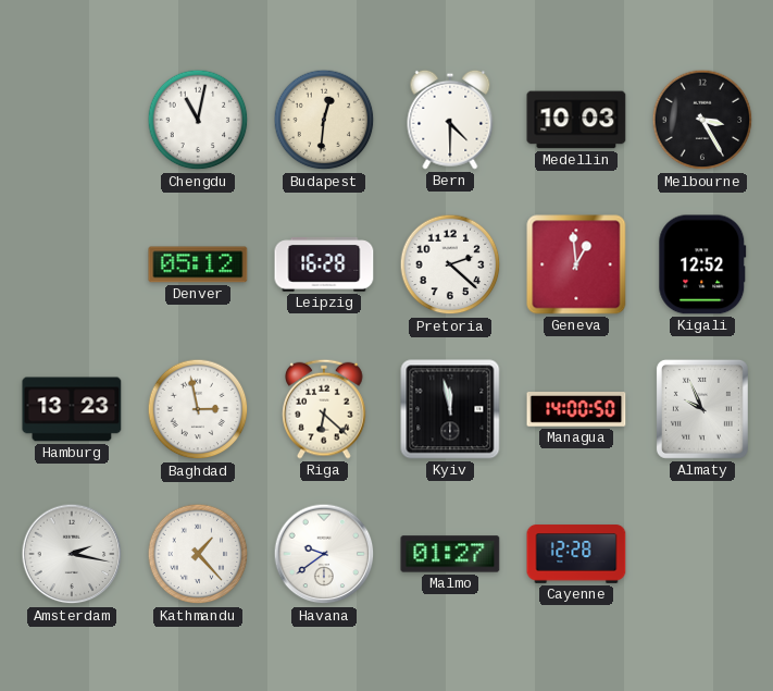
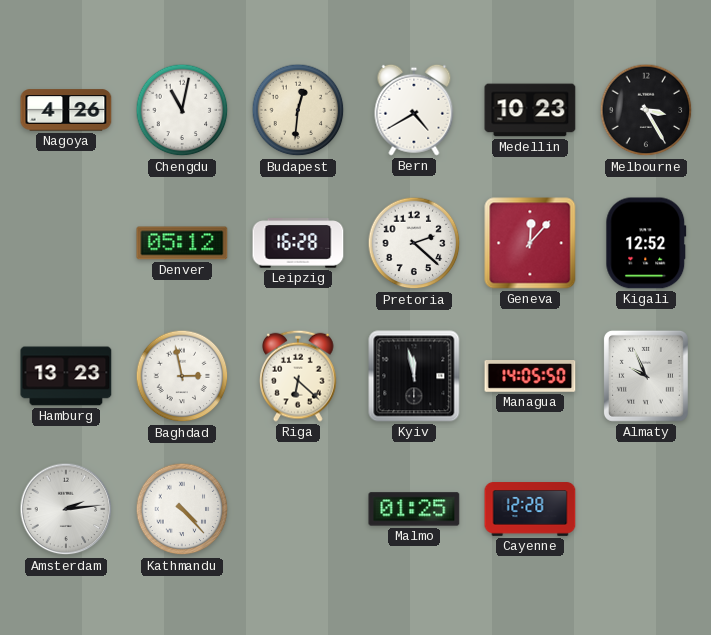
Nagoya: none -> 4:26
Bern: 4:30 -> 4:40
Medellin: 10:03 -> 10:23
Geneva: 12:59 -> 12:07
Managua: 14:00 -> 14:05
Amsterdam: 2:17 -> 2:14
Kathmandu: 1:23 -> 4:23
Havana: 9:39 -> none
Malmo: 01:27 -> 01:25
